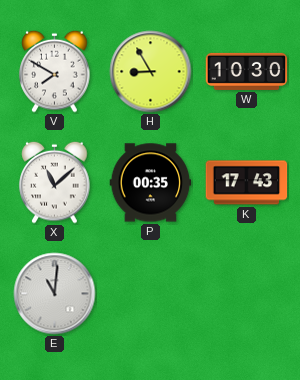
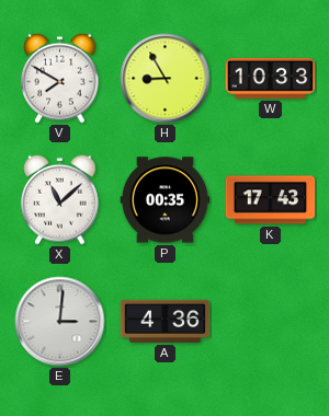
W: 10:30 -> 10:33
E: 11:01 -> 3:01
A: none -> 4:36
